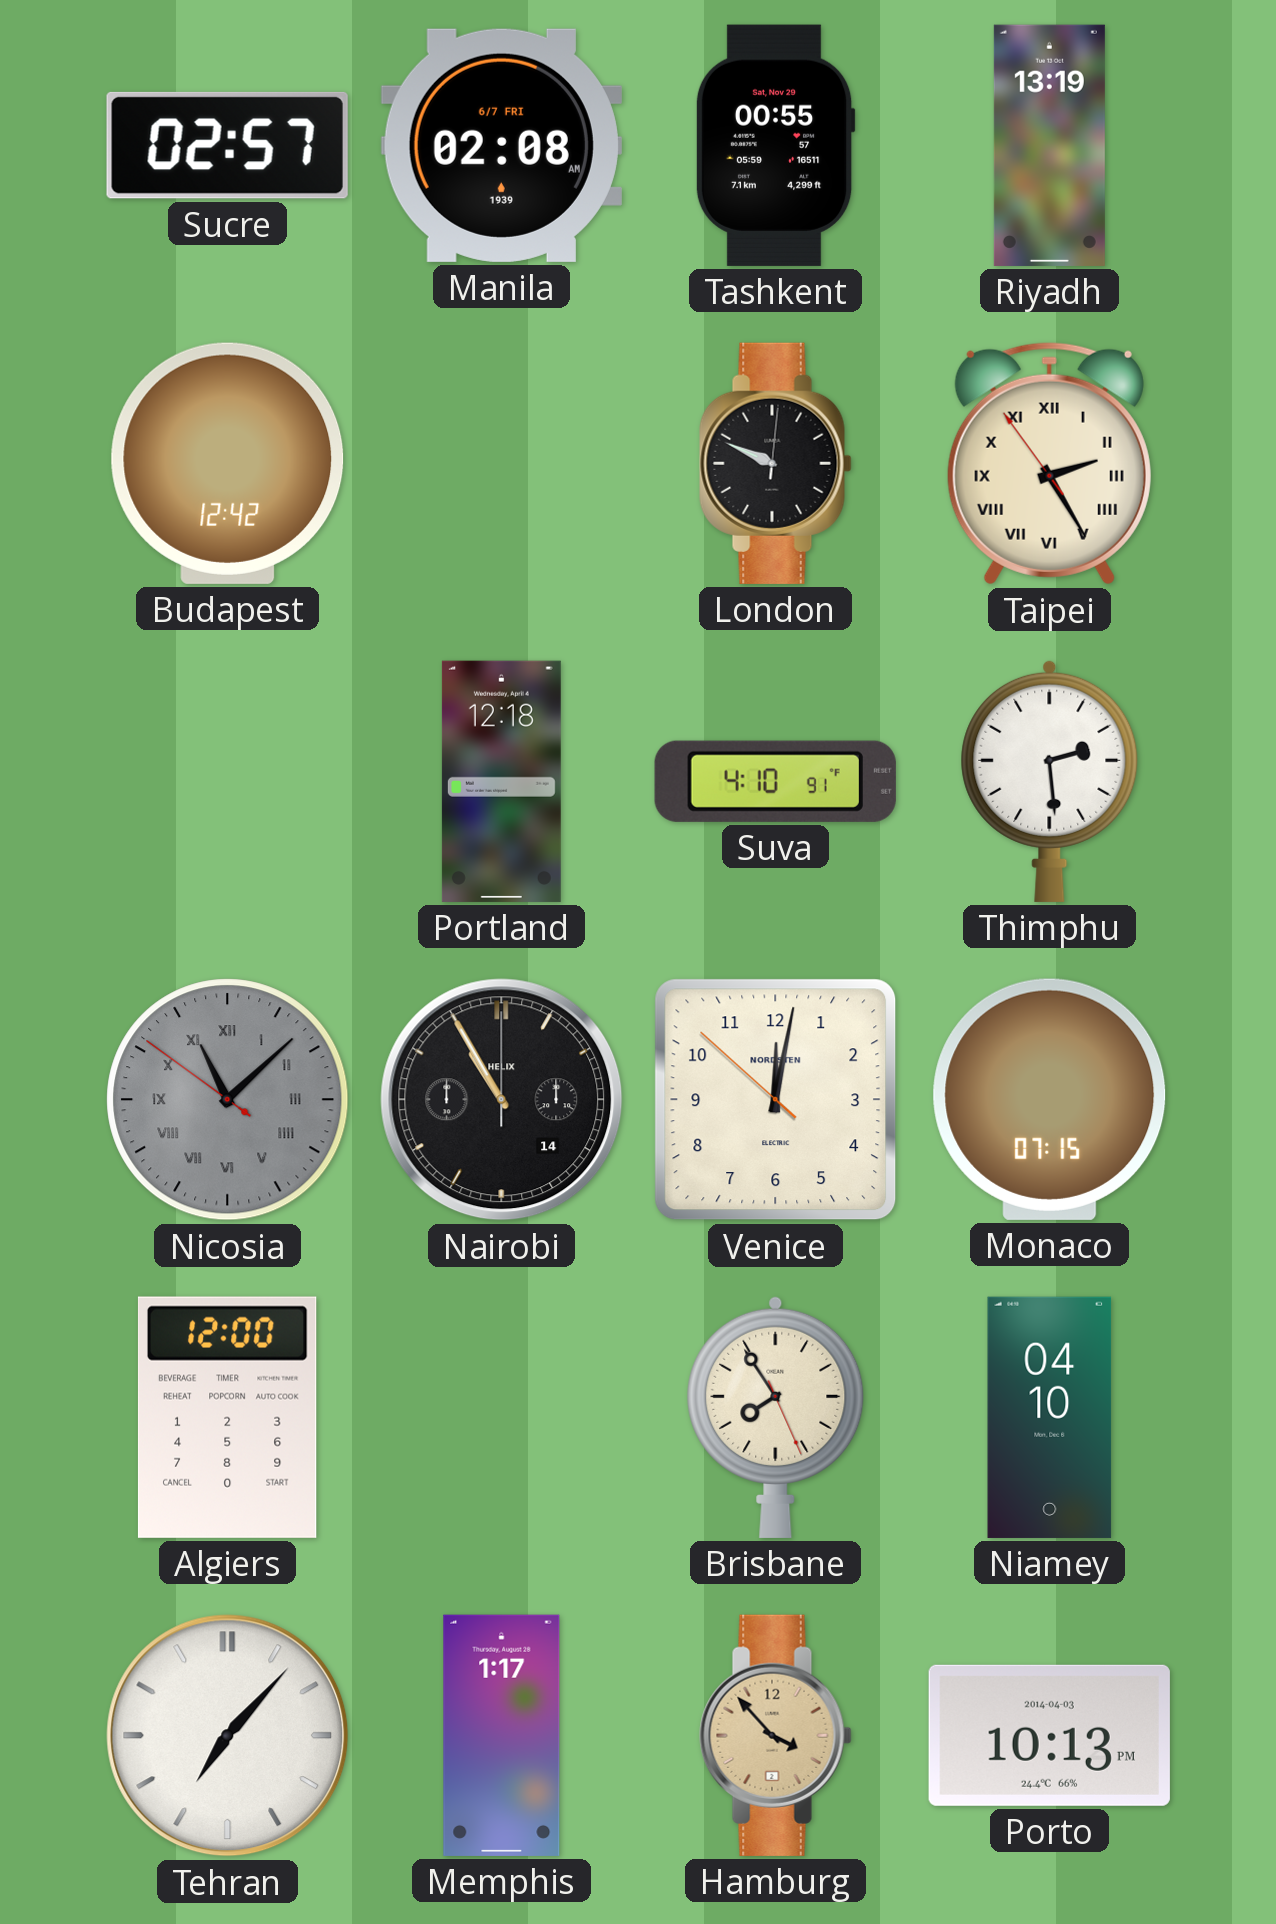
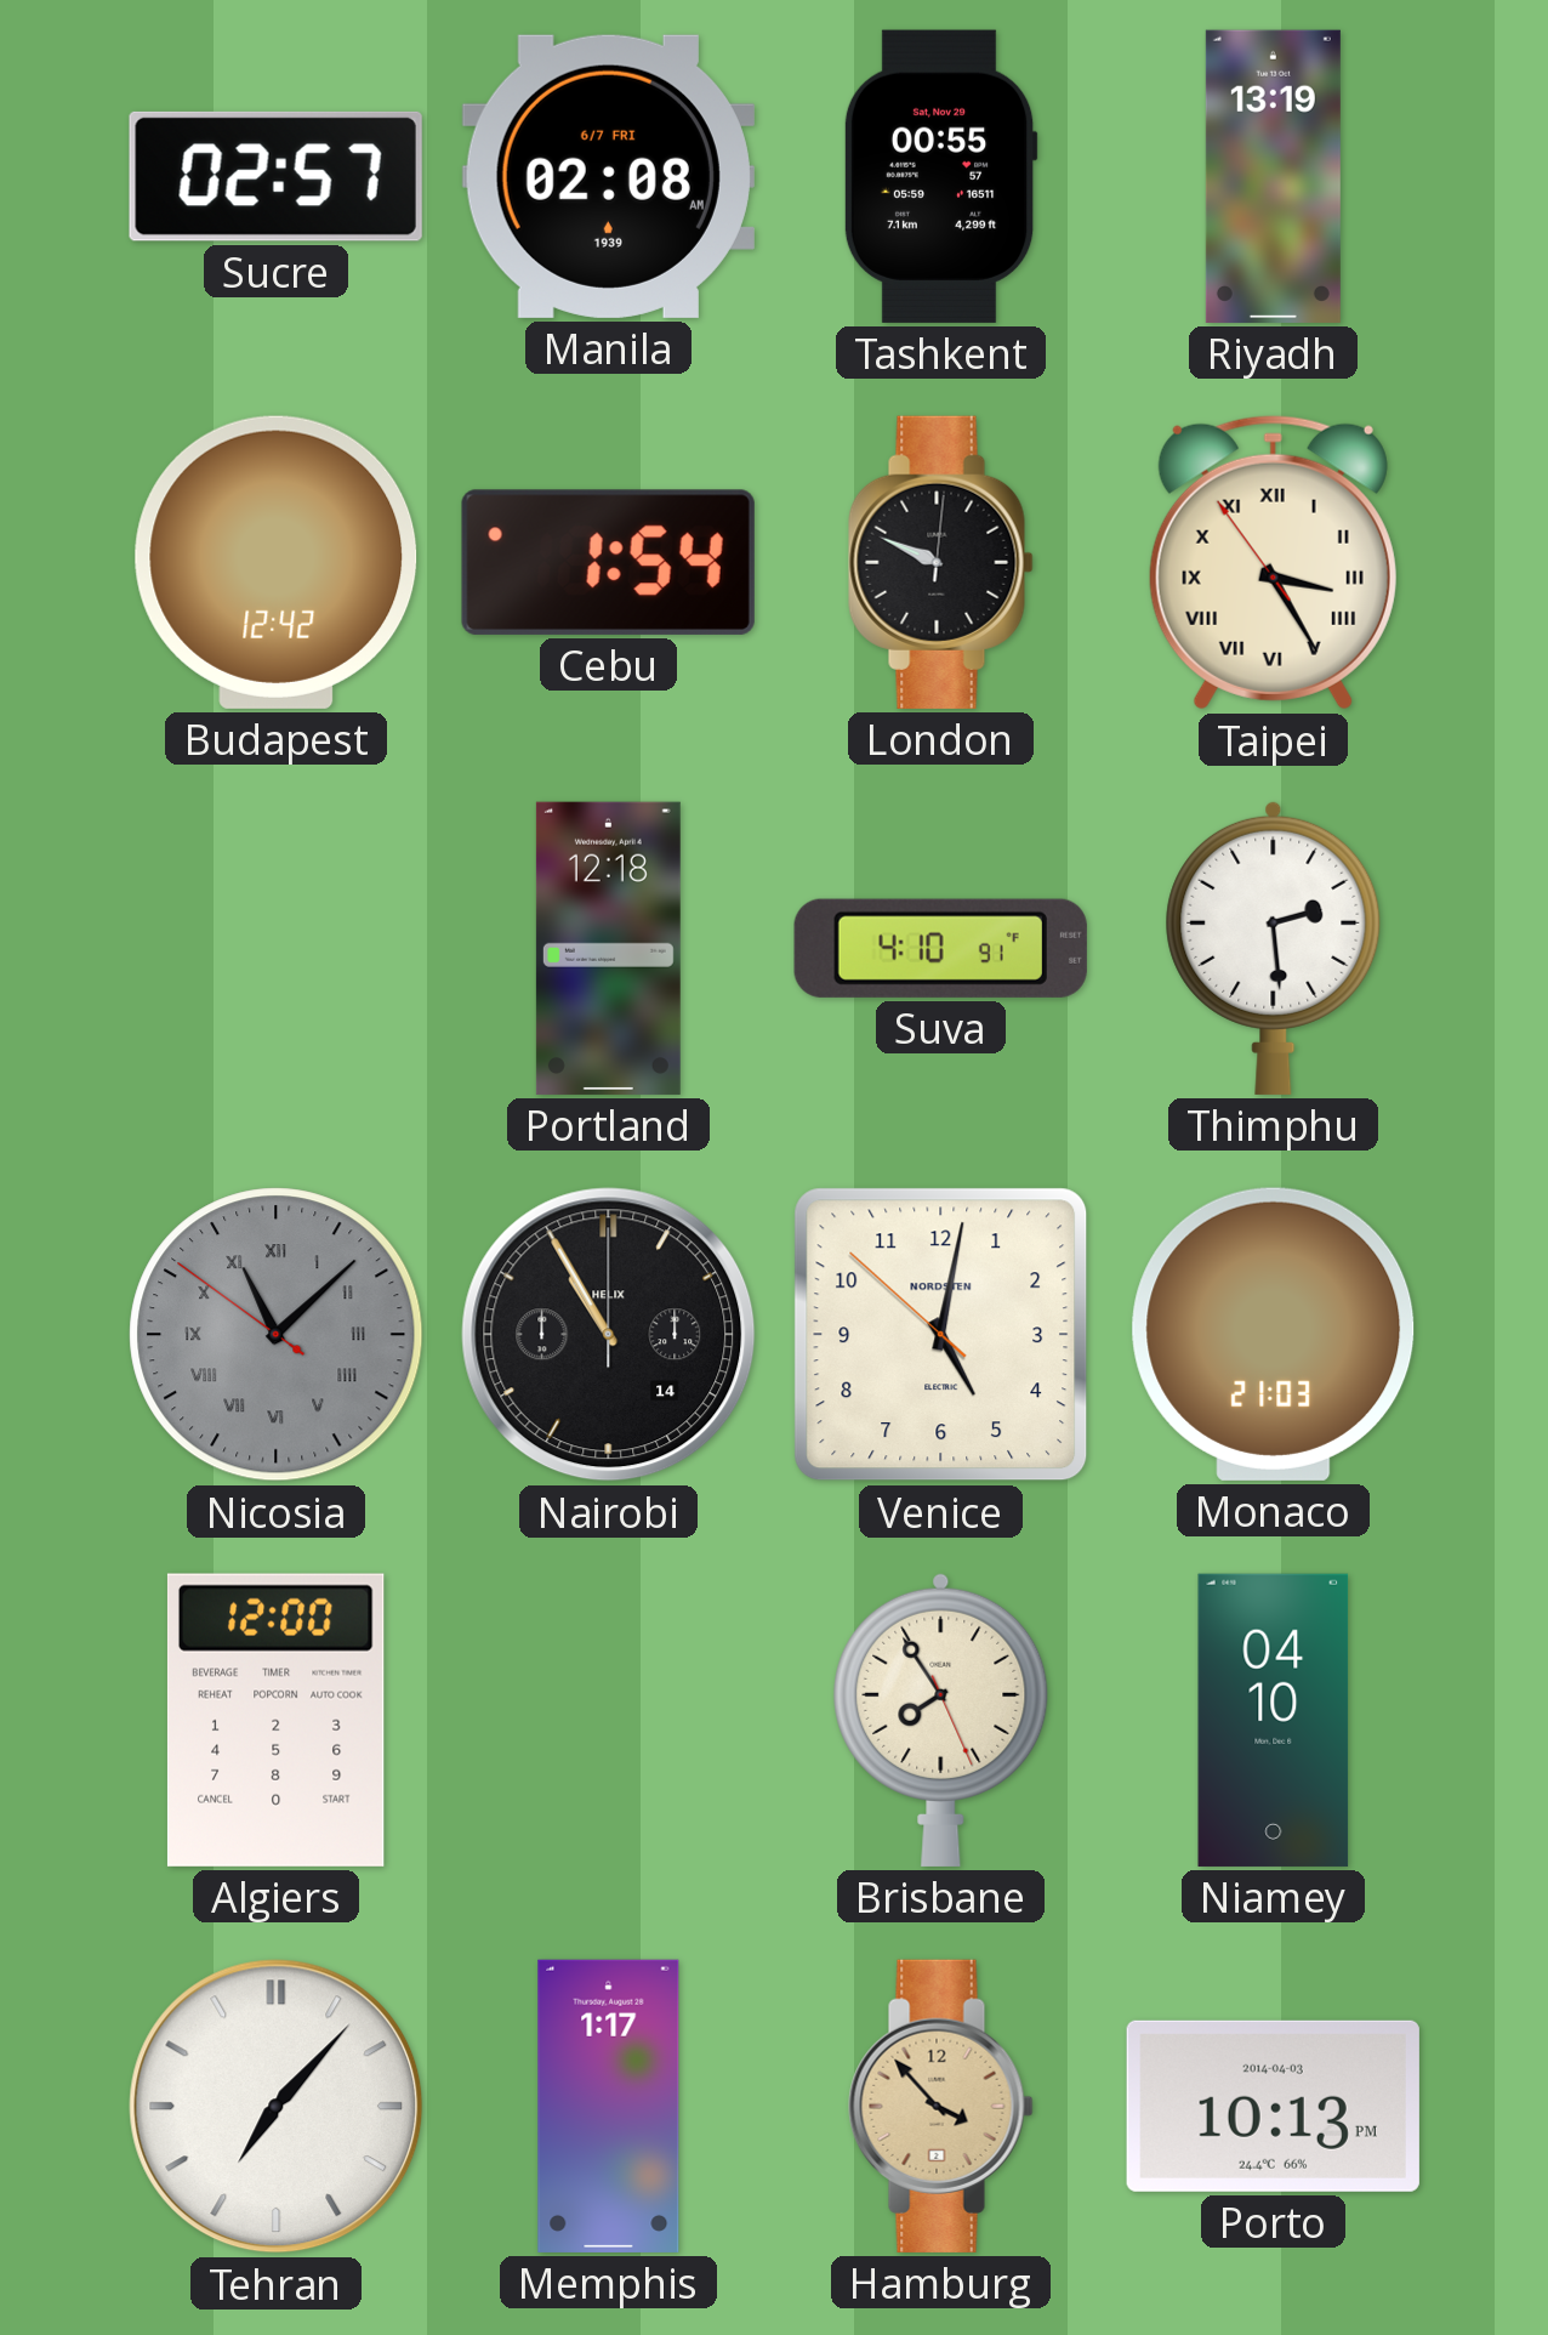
Cebu: none -> 1:54
Taipei: 2:24 -> 3:24
Venice: 12:01 -> 5:01
Monaco: 07:15 -> 21:03
